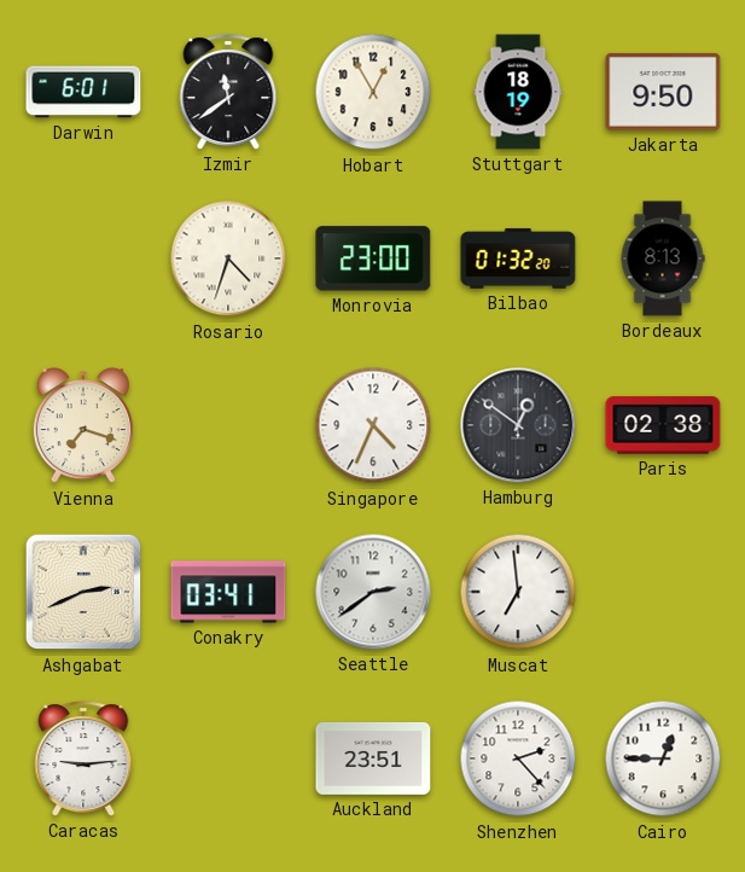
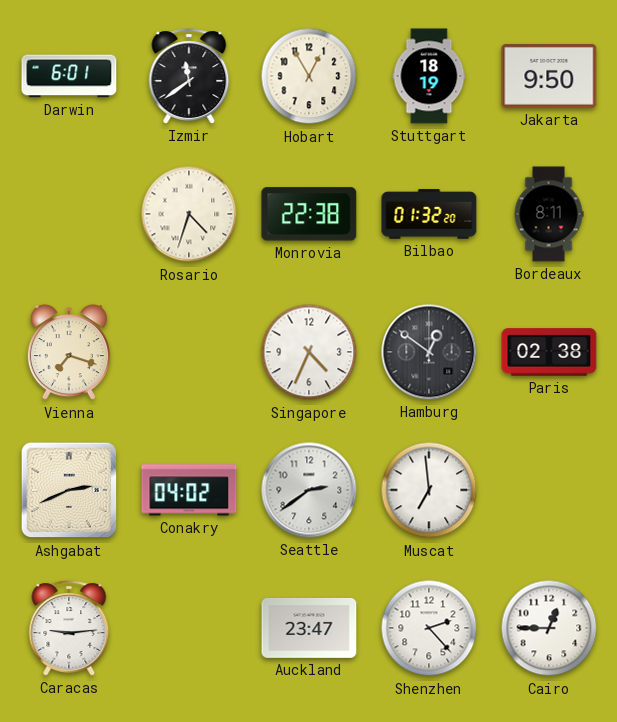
Monrovia: 23:00 -> 22:38
Bordeaux: 8:13 -> 8:11
Conakry: 03:41 -> 04:02
Auckland: 23:51 -> 23:47
